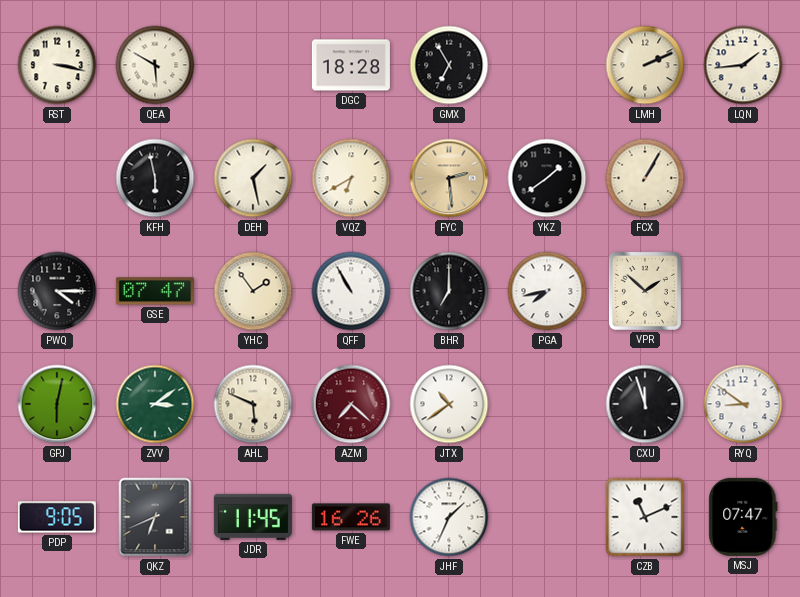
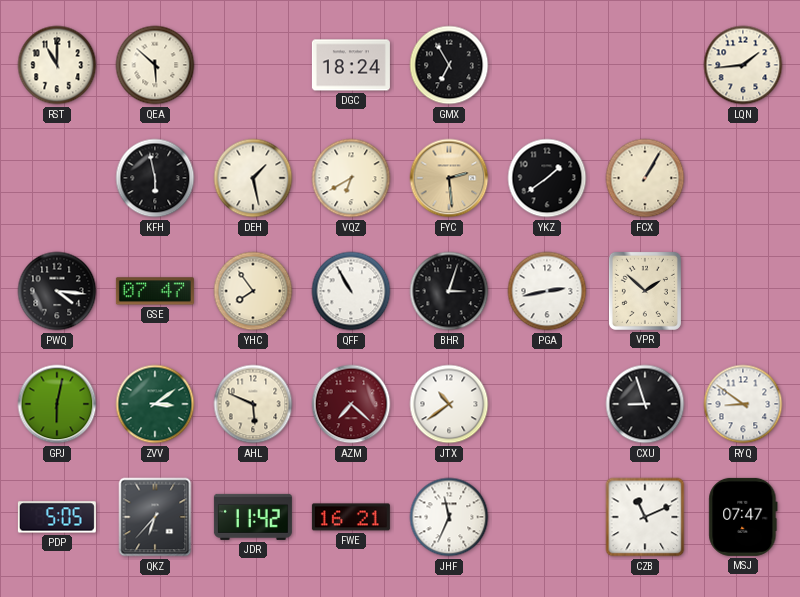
RST: 3:17 -> 11:00
QEA: 5:50 -> 5:52
DGC: 18:28 -> 18:24
LMH: 2:11 -> none
PWQ: 4:15 -> 4:16
YHC: 1:54 -> 7:54
BHR: 7:00 -> 3:03
PGA: 7:43 -> 2:43
CXU: 11:57 -> 8:57
PDP: 9:05 -> 5:05
QKZ: 6:41 -> 6:37
JDR: 11:45 -> 11:42
FWE: 16:26 -> 16:21
JHF: 1:34 -> 11:34
